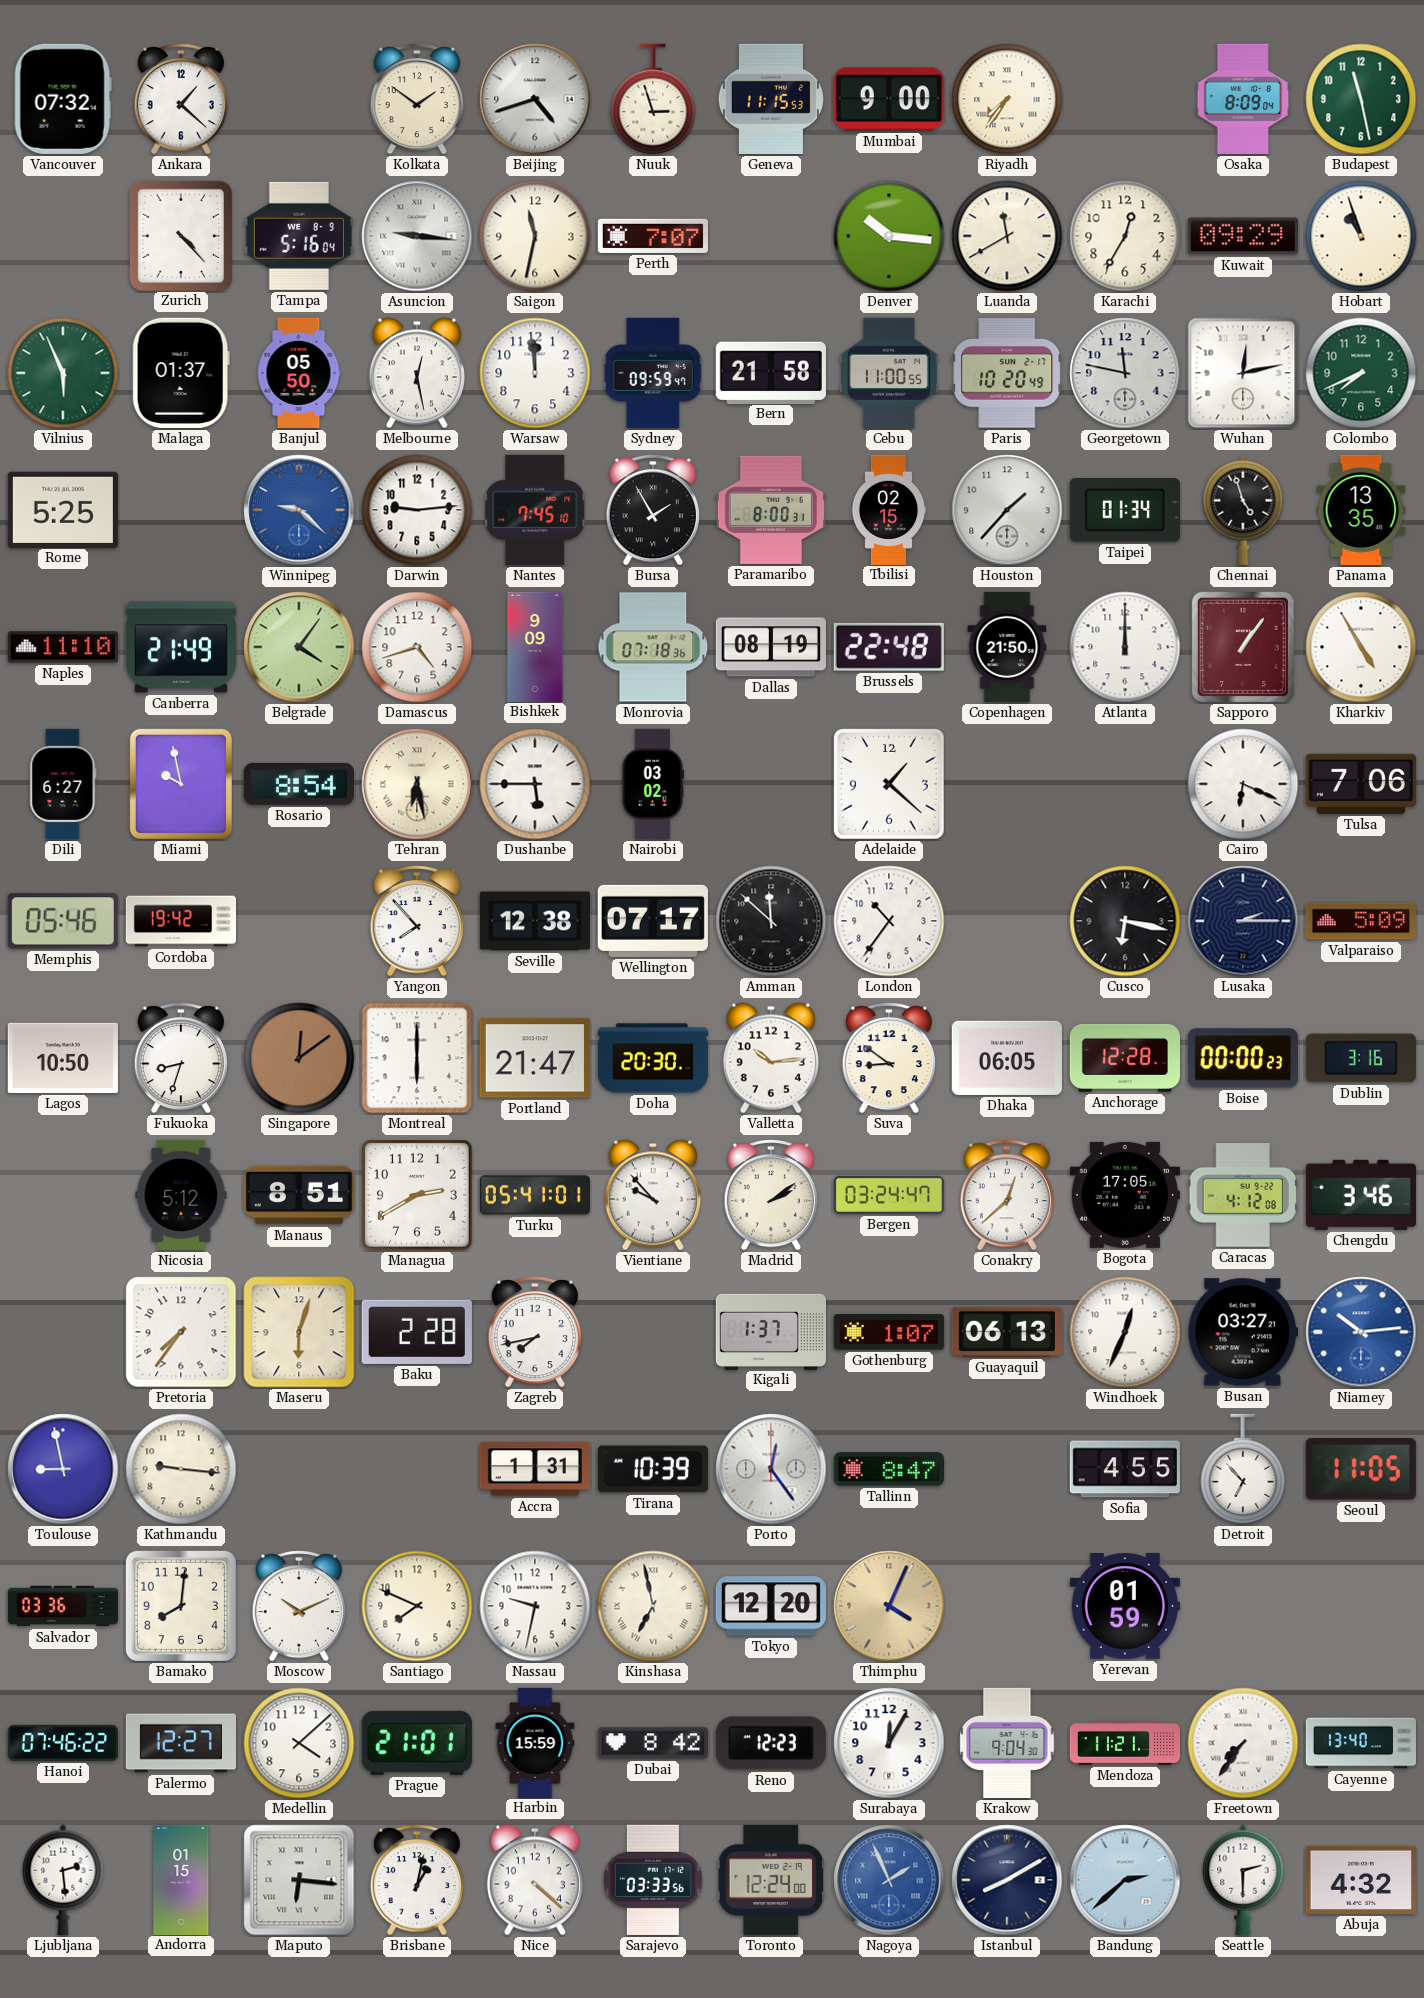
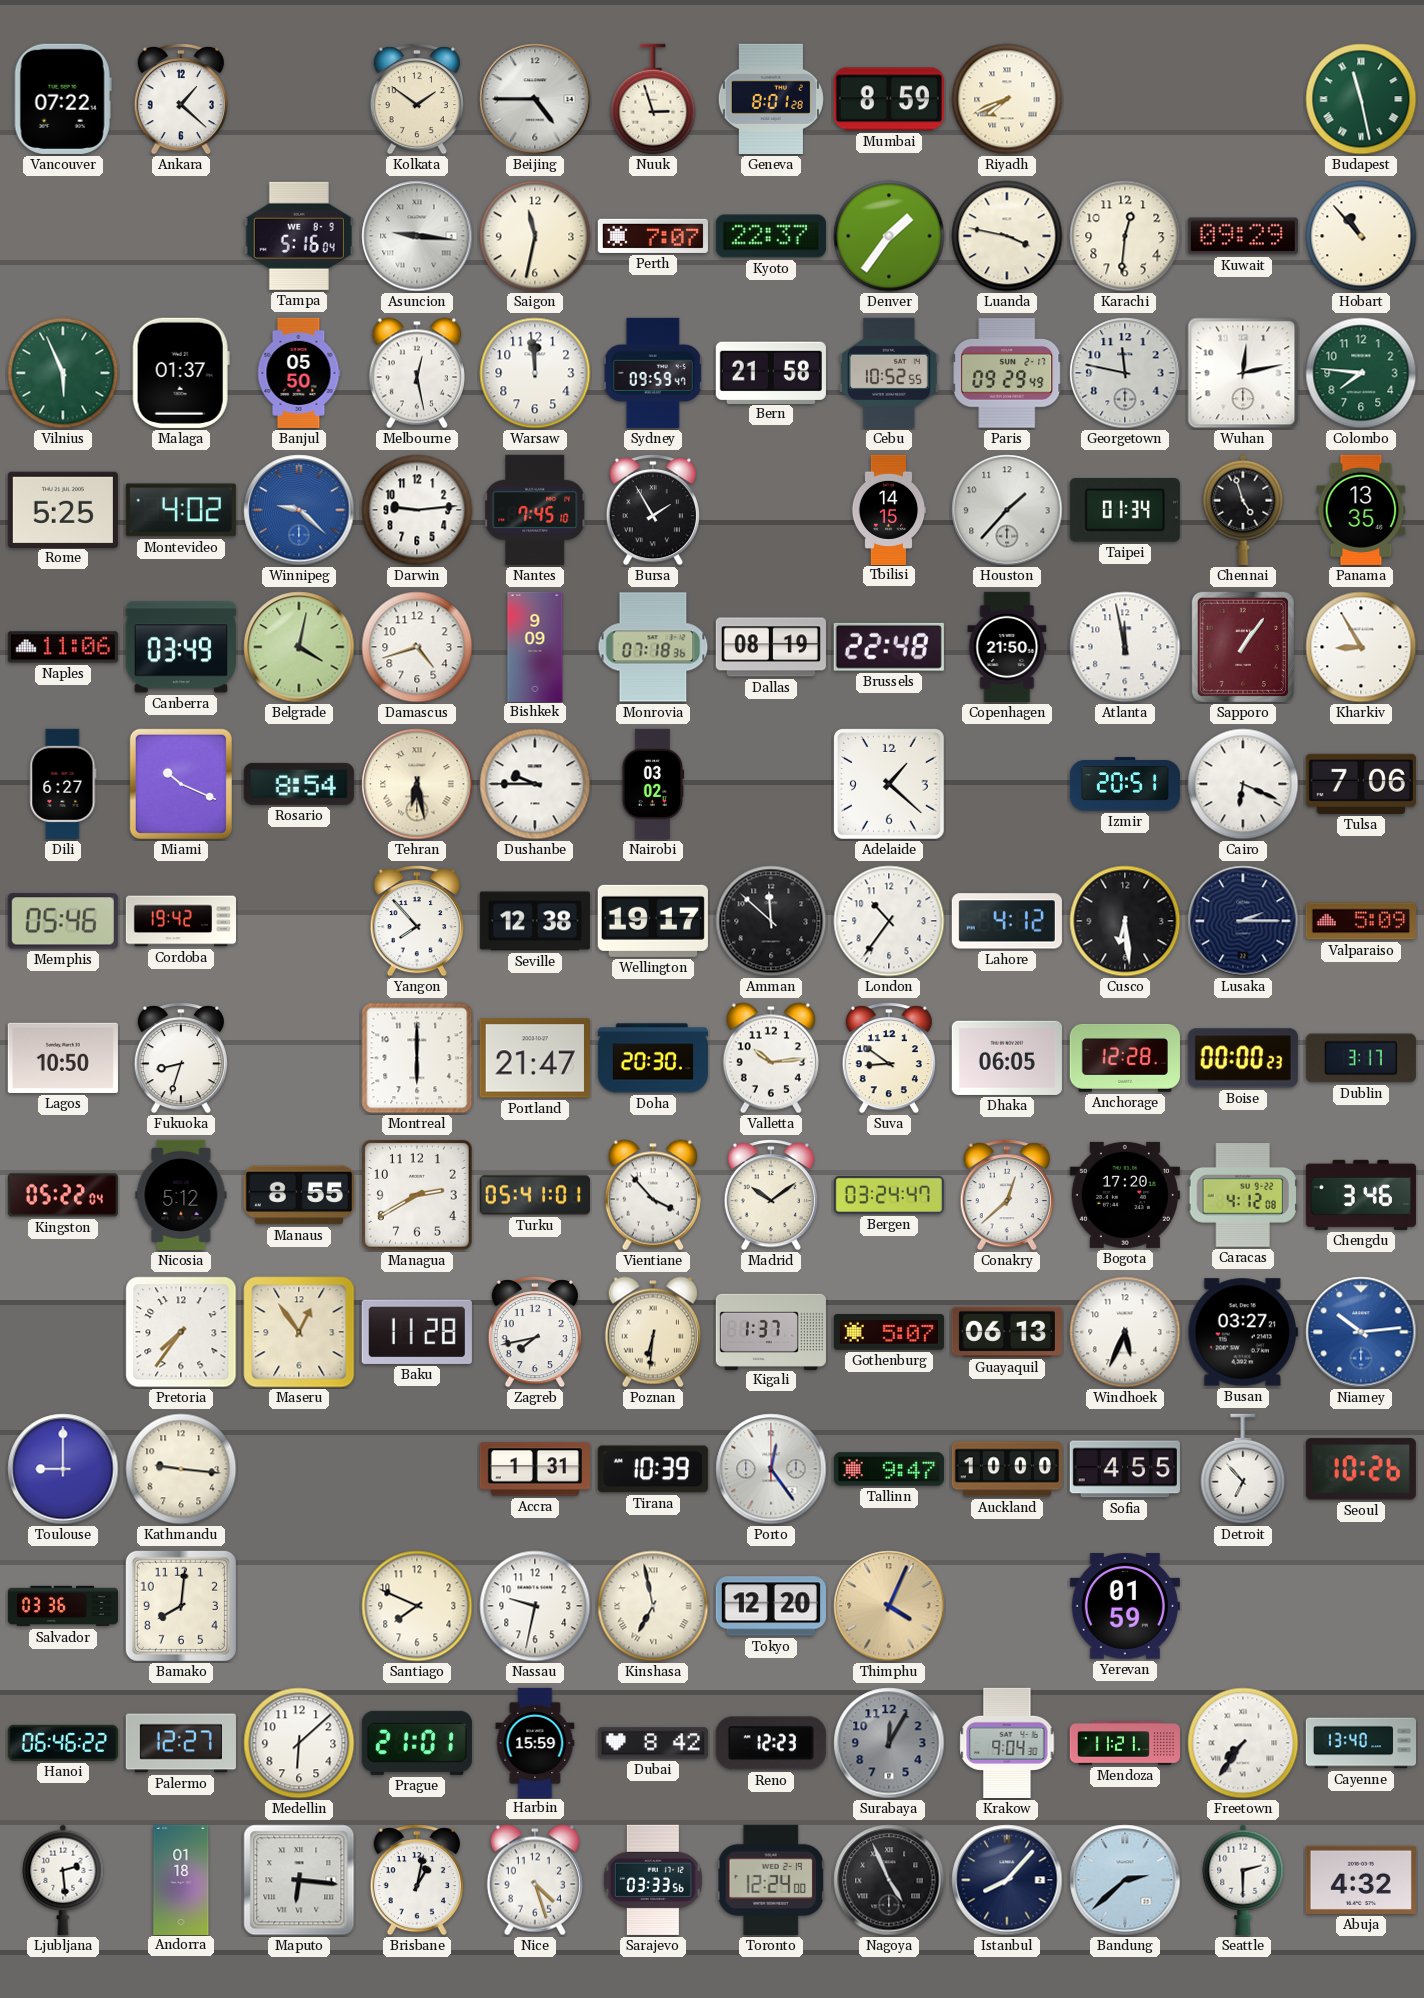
Vancouver: 07:32 -> 07:22
Beijing: 4:42 -> 4:45
Geneva: 11:15 -> 8:01
Mumbai: 9:00 -> 8:59
Riyadh: 7:36 -> 7:41
Osaka: 8:09 -> none
Budapest numerals: Arabic -> Roman
Zurich: 4:23 -> none
Kyoto: none -> 22:37
Denver: 10:16 -> 1:36
Luanda: 11:40 -> 3:47
Karachi: 12:35 -> 12:31
Hobart: 10:57 -> 10:53
Cebu: 11:00 -> 10:52
Paris: 10:20 -> 09:29
Colombo: 7:41 -> 7:46
Montevideo: none -> 4:02
Paramaribo: 8:00 -> none
Tbilisi: 02:15 -> 14:15
Naples: 11:10 -> 11:06
Canberra: 21:49 -> 03:49
Belgrade: 4:06 -> 4:02
Atlanta: 12:00 -> 11:58
Kharkiv: 4:55 -> 8:55
Miami: 9:58 -> 10:19
Dushanbe: 5:45 -> 9:45
Izmir: none -> 20:51
Wellington: 07:17 -> 19:17
Lahore: none -> 4:12
Cusco: 6:17 -> 6:29
Singapore: 12:09 -> none
Dublin: 3:16 -> 3:17
Kingston: none -> 05:22
Manaus: 8:51 -> 8:55
Vientiane: 9:53 -> 3:53
Madrid: 2:09 -> 10:09
Bogota: 17:05 -> 17:20
Maseru: 6:03 -> 12:54
Baku: 2:28 -> 11:28
Poznan: none -> 6:31
Gothenburg: 1:07 -> 5:07
Windhoek: 12:34 -> 5:34
Toulouse: 8:58 -> 9:00
Tallinn: 8:47 -> 9:47
Auckland: none -> 10:00
Seoul: 11:05 -> 10:26
Moscow: 10:11 -> none
Hanoi: 07:46 -> 06:46
Medellin: 4:08 -> 6:08
Surabaya dial: white -> grey
Andorra: 01:15 -> 01:18
Nice: 4:22 -> 4:27
Nagoya: 1:56 -> 4:56
Nagoya dial: blue -> black
Istanbul: 8:10 -> 8:07
